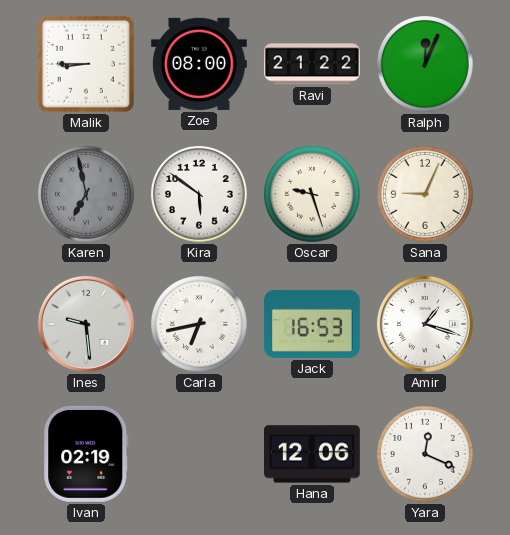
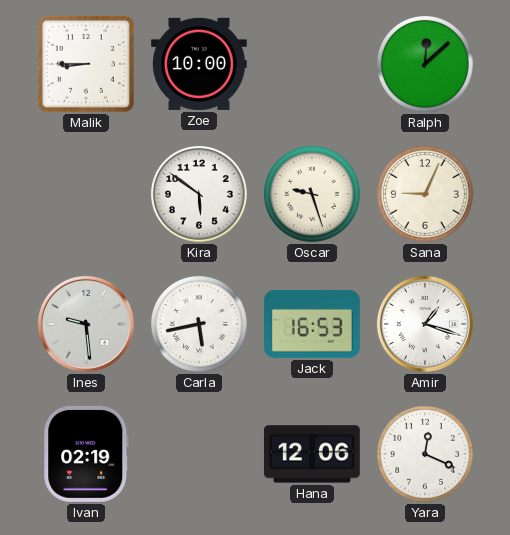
Zoe: 08:00 -> 10:00
Ravi: 21:22 -> none
Ralph: 12:04 -> 12:08
Karen: 6:58 -> none
Carla: 6:43 -> 5:43
